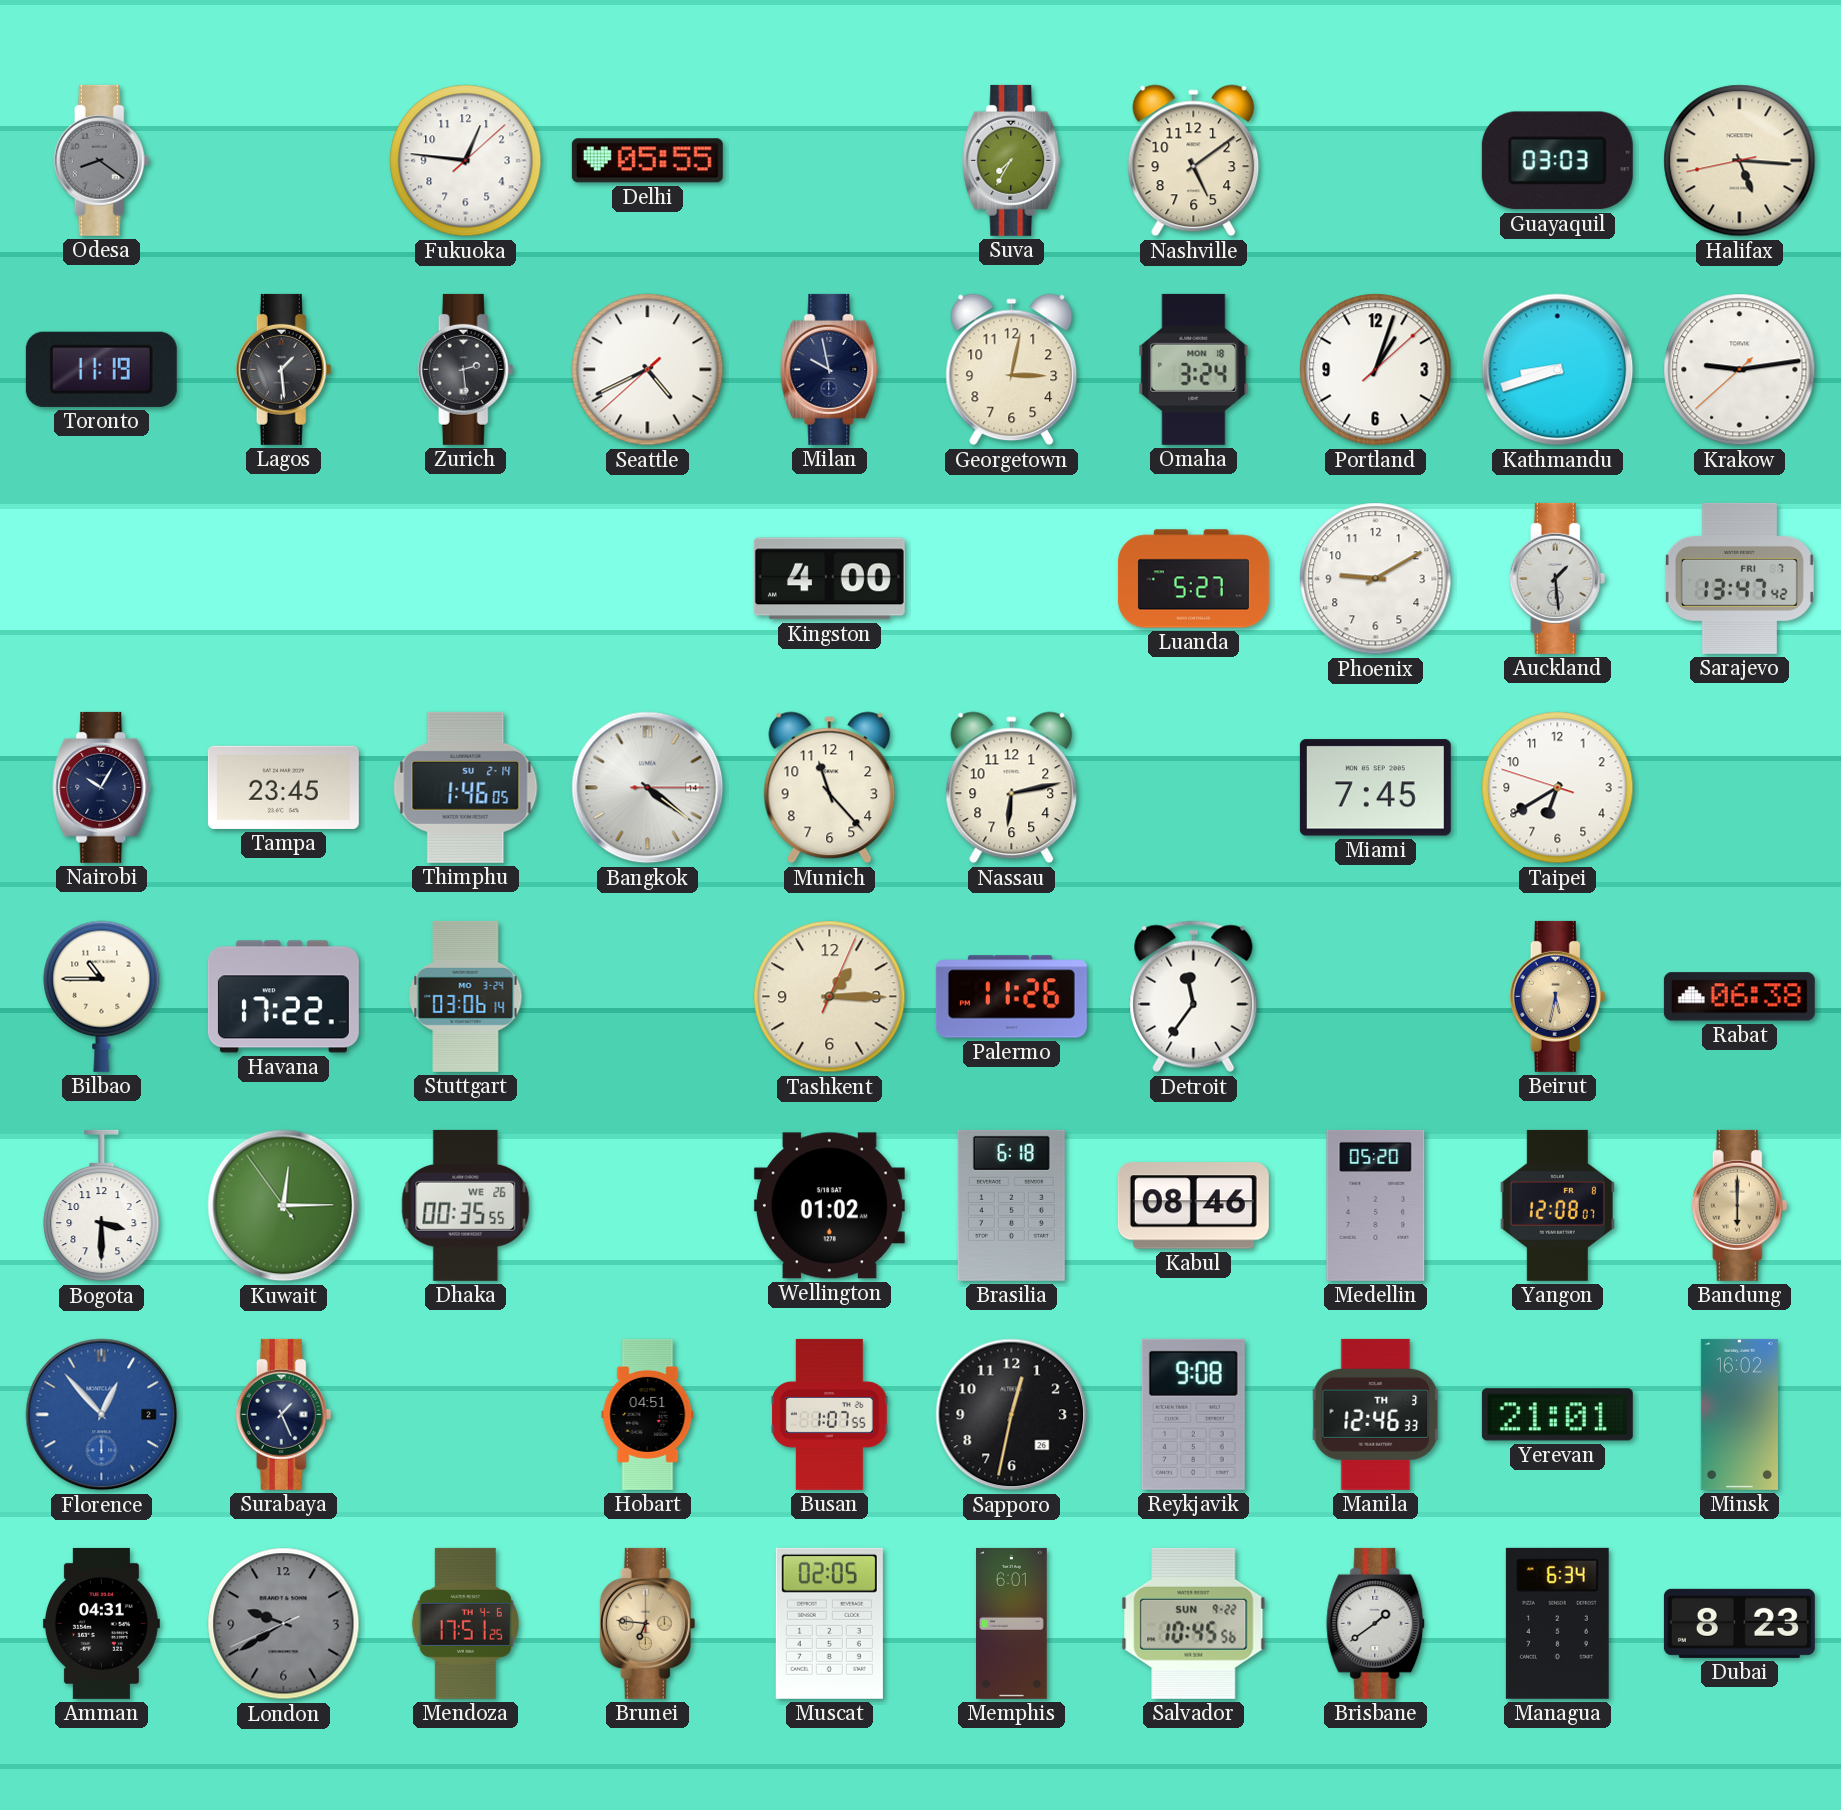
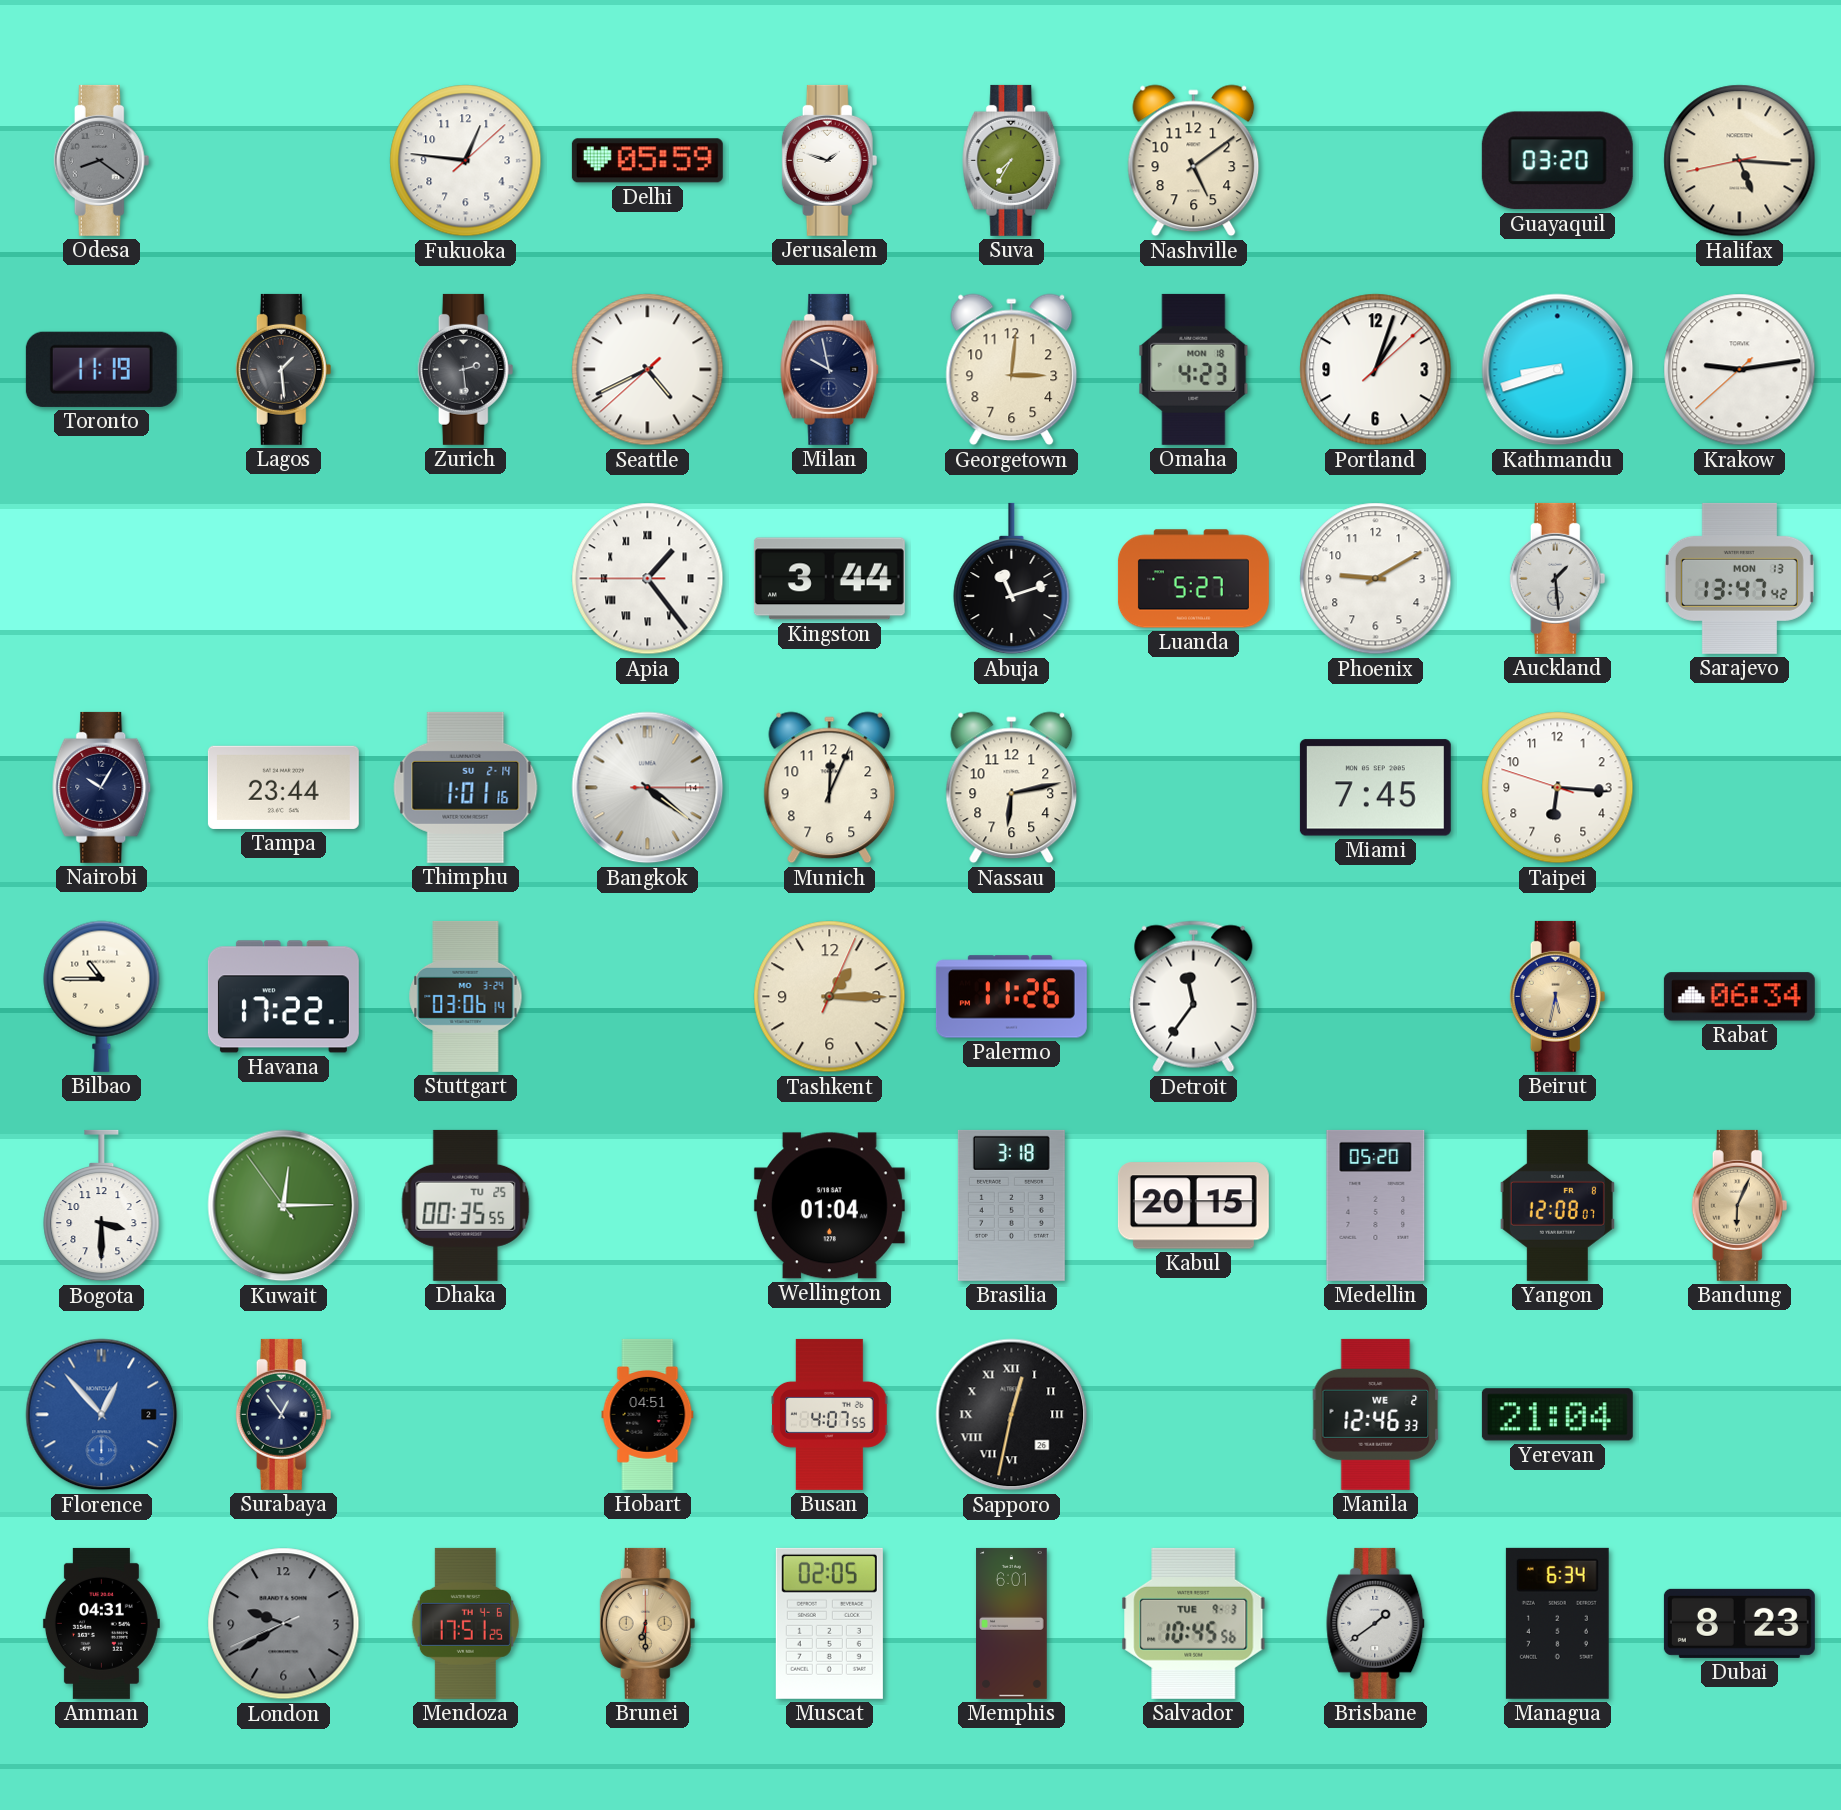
Delhi: 05:55 -> 05:59
Jerusalem: none -> 1:48
Guayaquil: 03:03 -> 03:20
Georgetown: 3:02 -> 3:01
Omaha: 3:24 -> 4:23
Apia: none -> 1:23
Kingston: 4:00 -> 3:44
Abuja: none -> 11:12
Sarajevo date: FRI 7 -> MON 13
Tampa: 23:45 -> 23:44
Thimphu: 1:46 -> 1:01
Munich: 11:23 -> 12:04
Taipei: 6:39 -> 6:15
Rabat: 06:38 -> 06:34
Dhaka date: WE 26 -> TU 25
Wellington: 01:02 -> 01:04
Brasilia: 6:18 -> 3:18
Kabul: 08:46 -> 20:15
Bandung: 6:00 -> 6:04
Surabaya: 1:26 -> 12:54
Busan: 1:07 -> 4:07
Sapporo numerals: Arabic -> Roman
Reykjavik: 9:08 -> none
Manila date: TH 3 -> WE 2
Yerevan: 21:01 -> 21:04
Minsk: 16:02 -> none
Brunei: 6:46 -> 6:30
Salvador date: SUN 9-22 -> TUE 9-3
